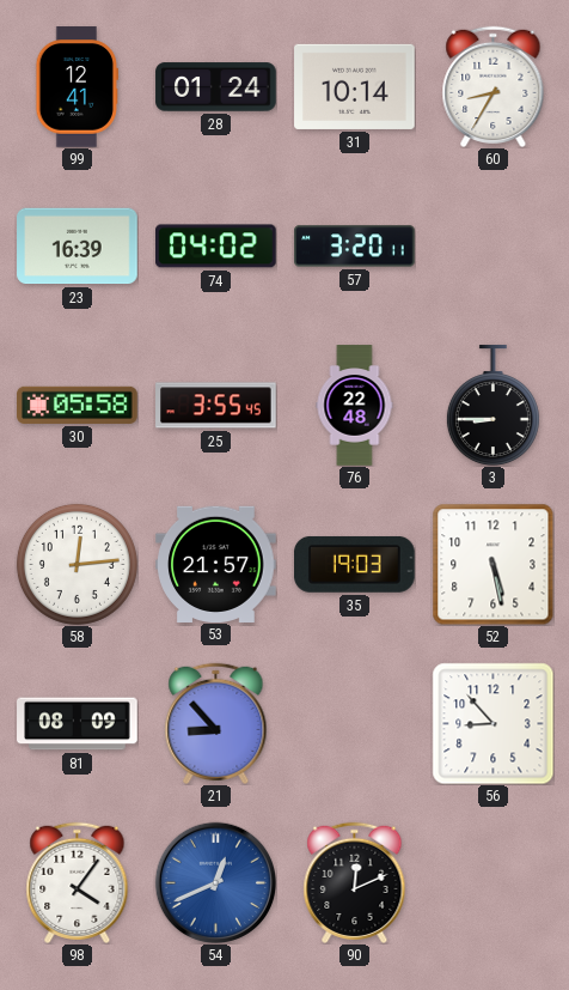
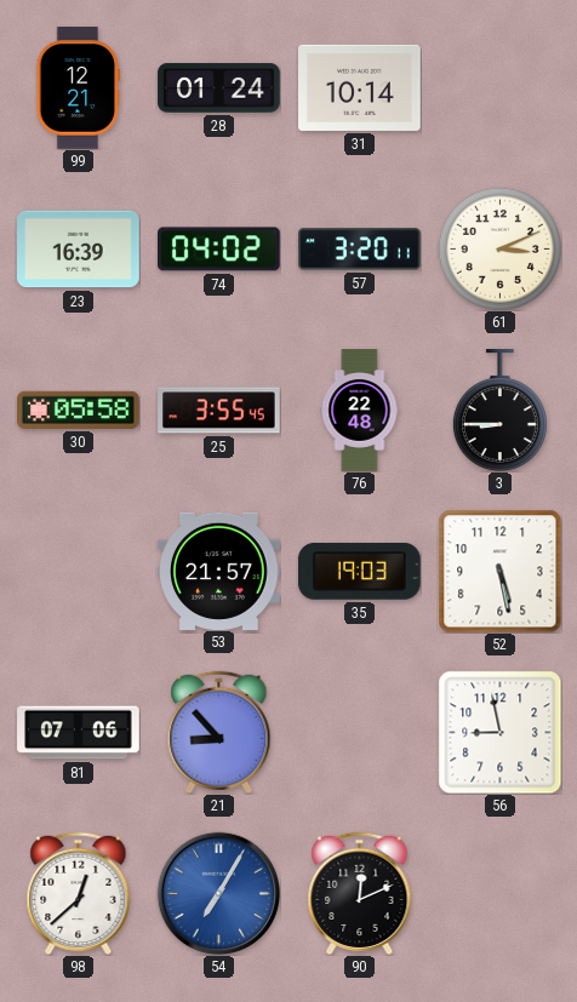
99: 12:41 -> 12:21
60: 8:35 -> none
61: none -> 3:11
58: 12:14 -> none
81: 08:09 -> 07:06
56: 8:53 -> 8:58
98: 4:06 -> 12:38
54: 12:41 -> 7:05
